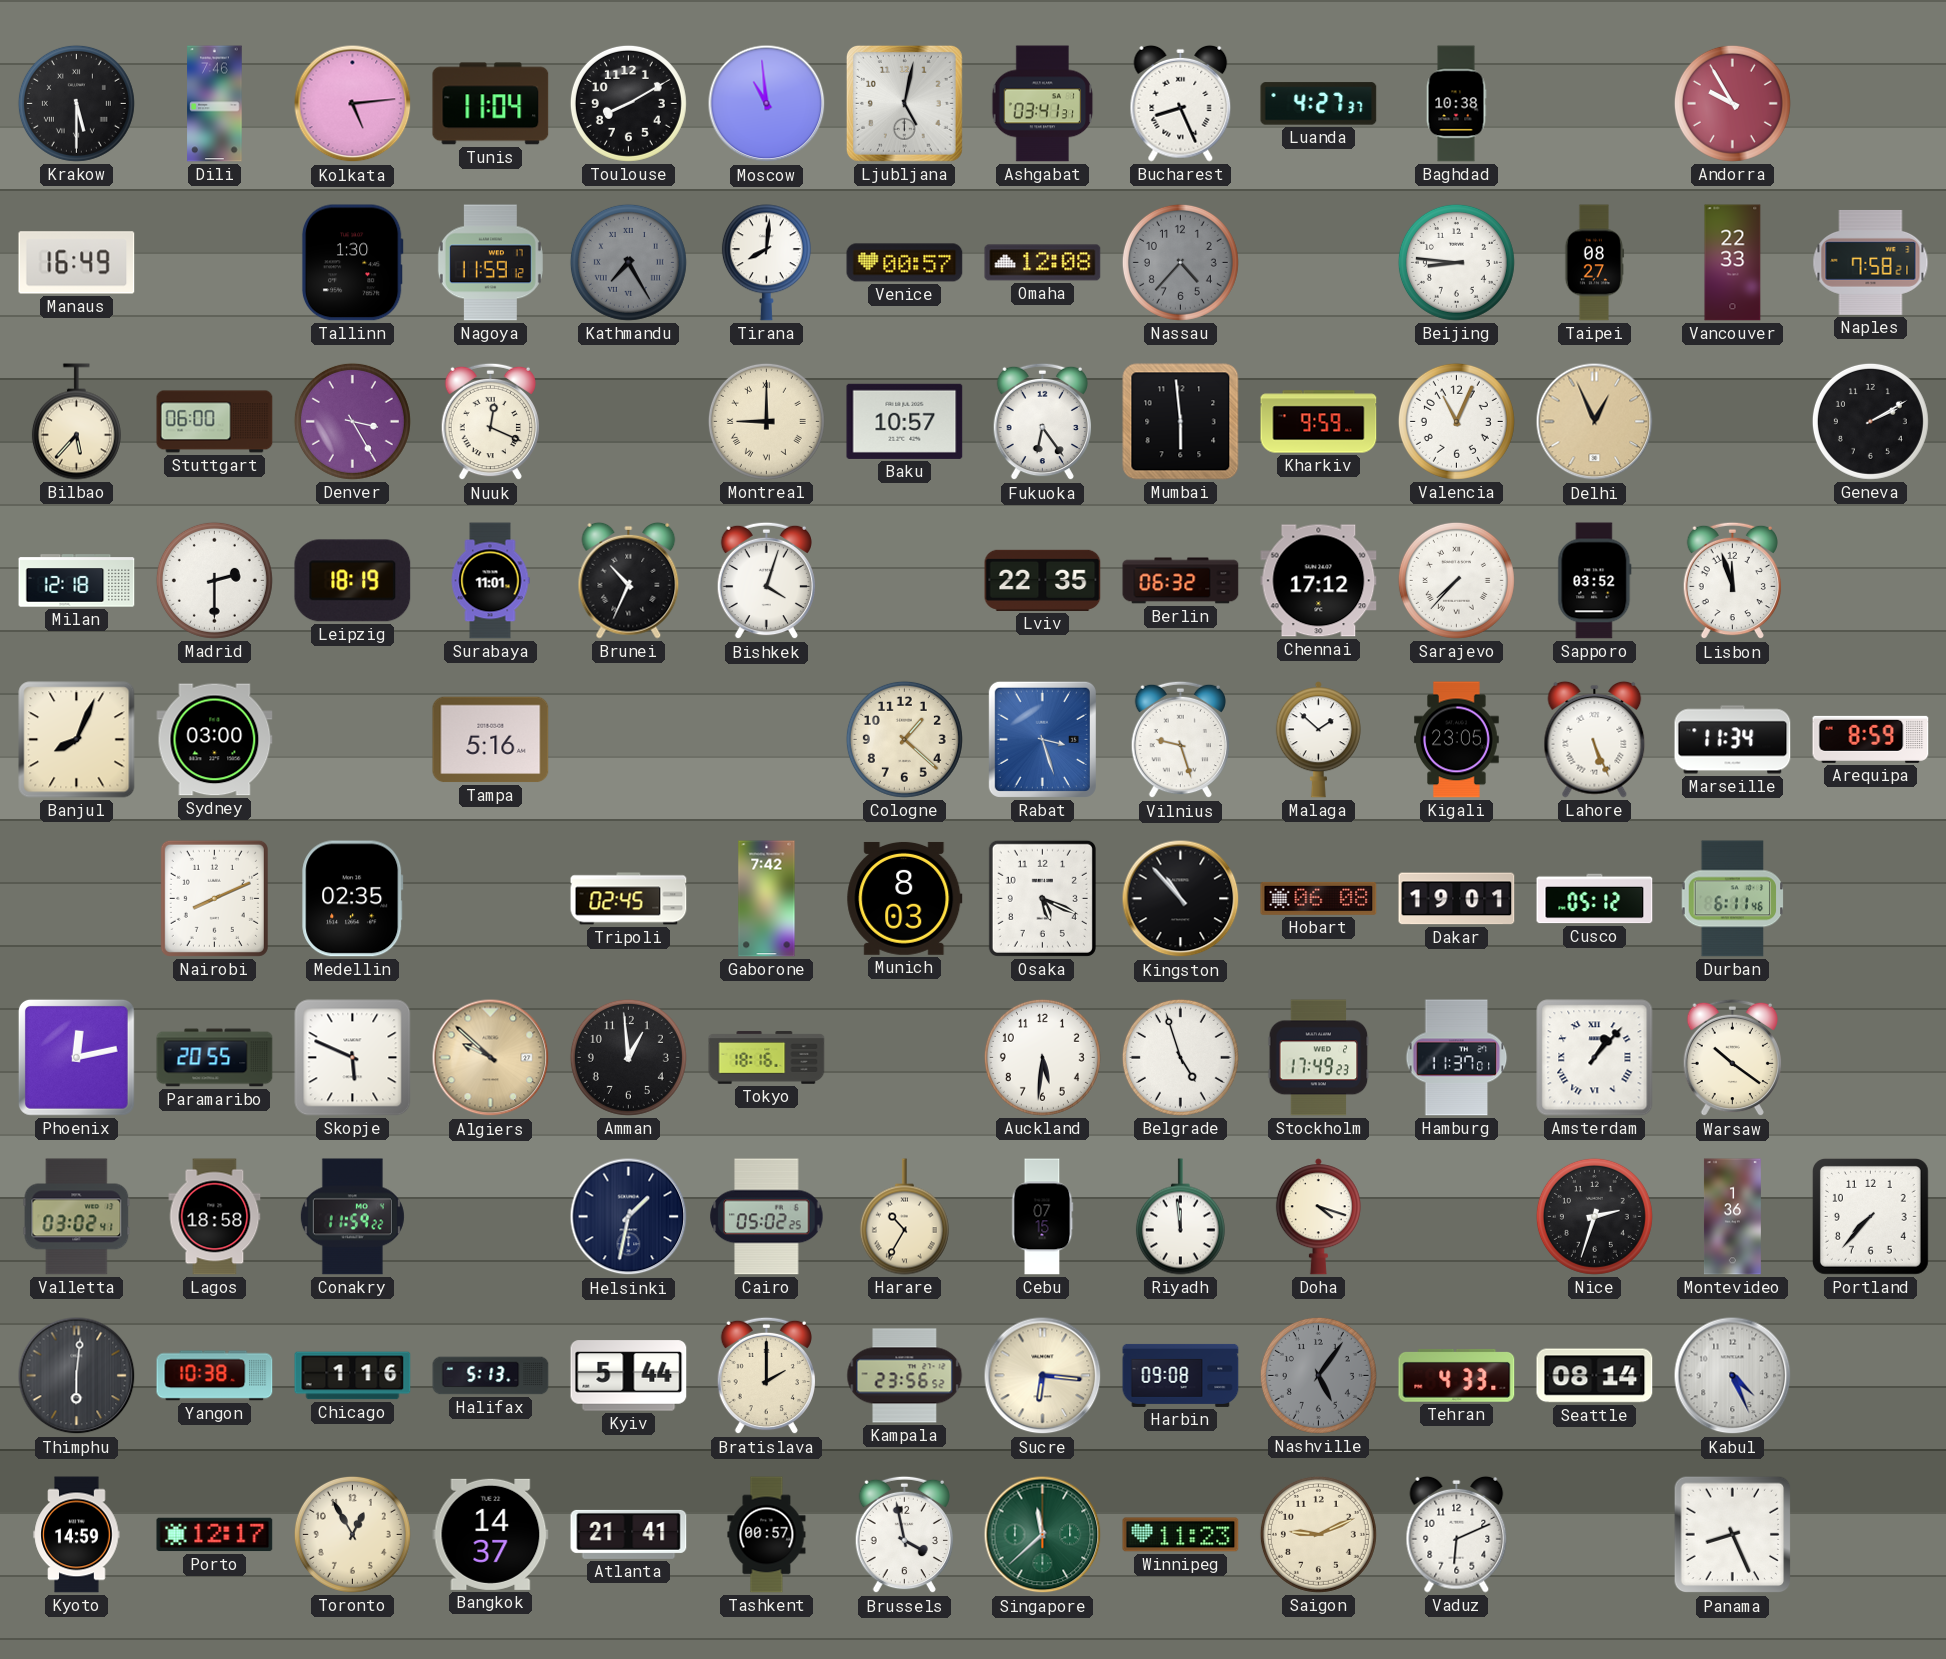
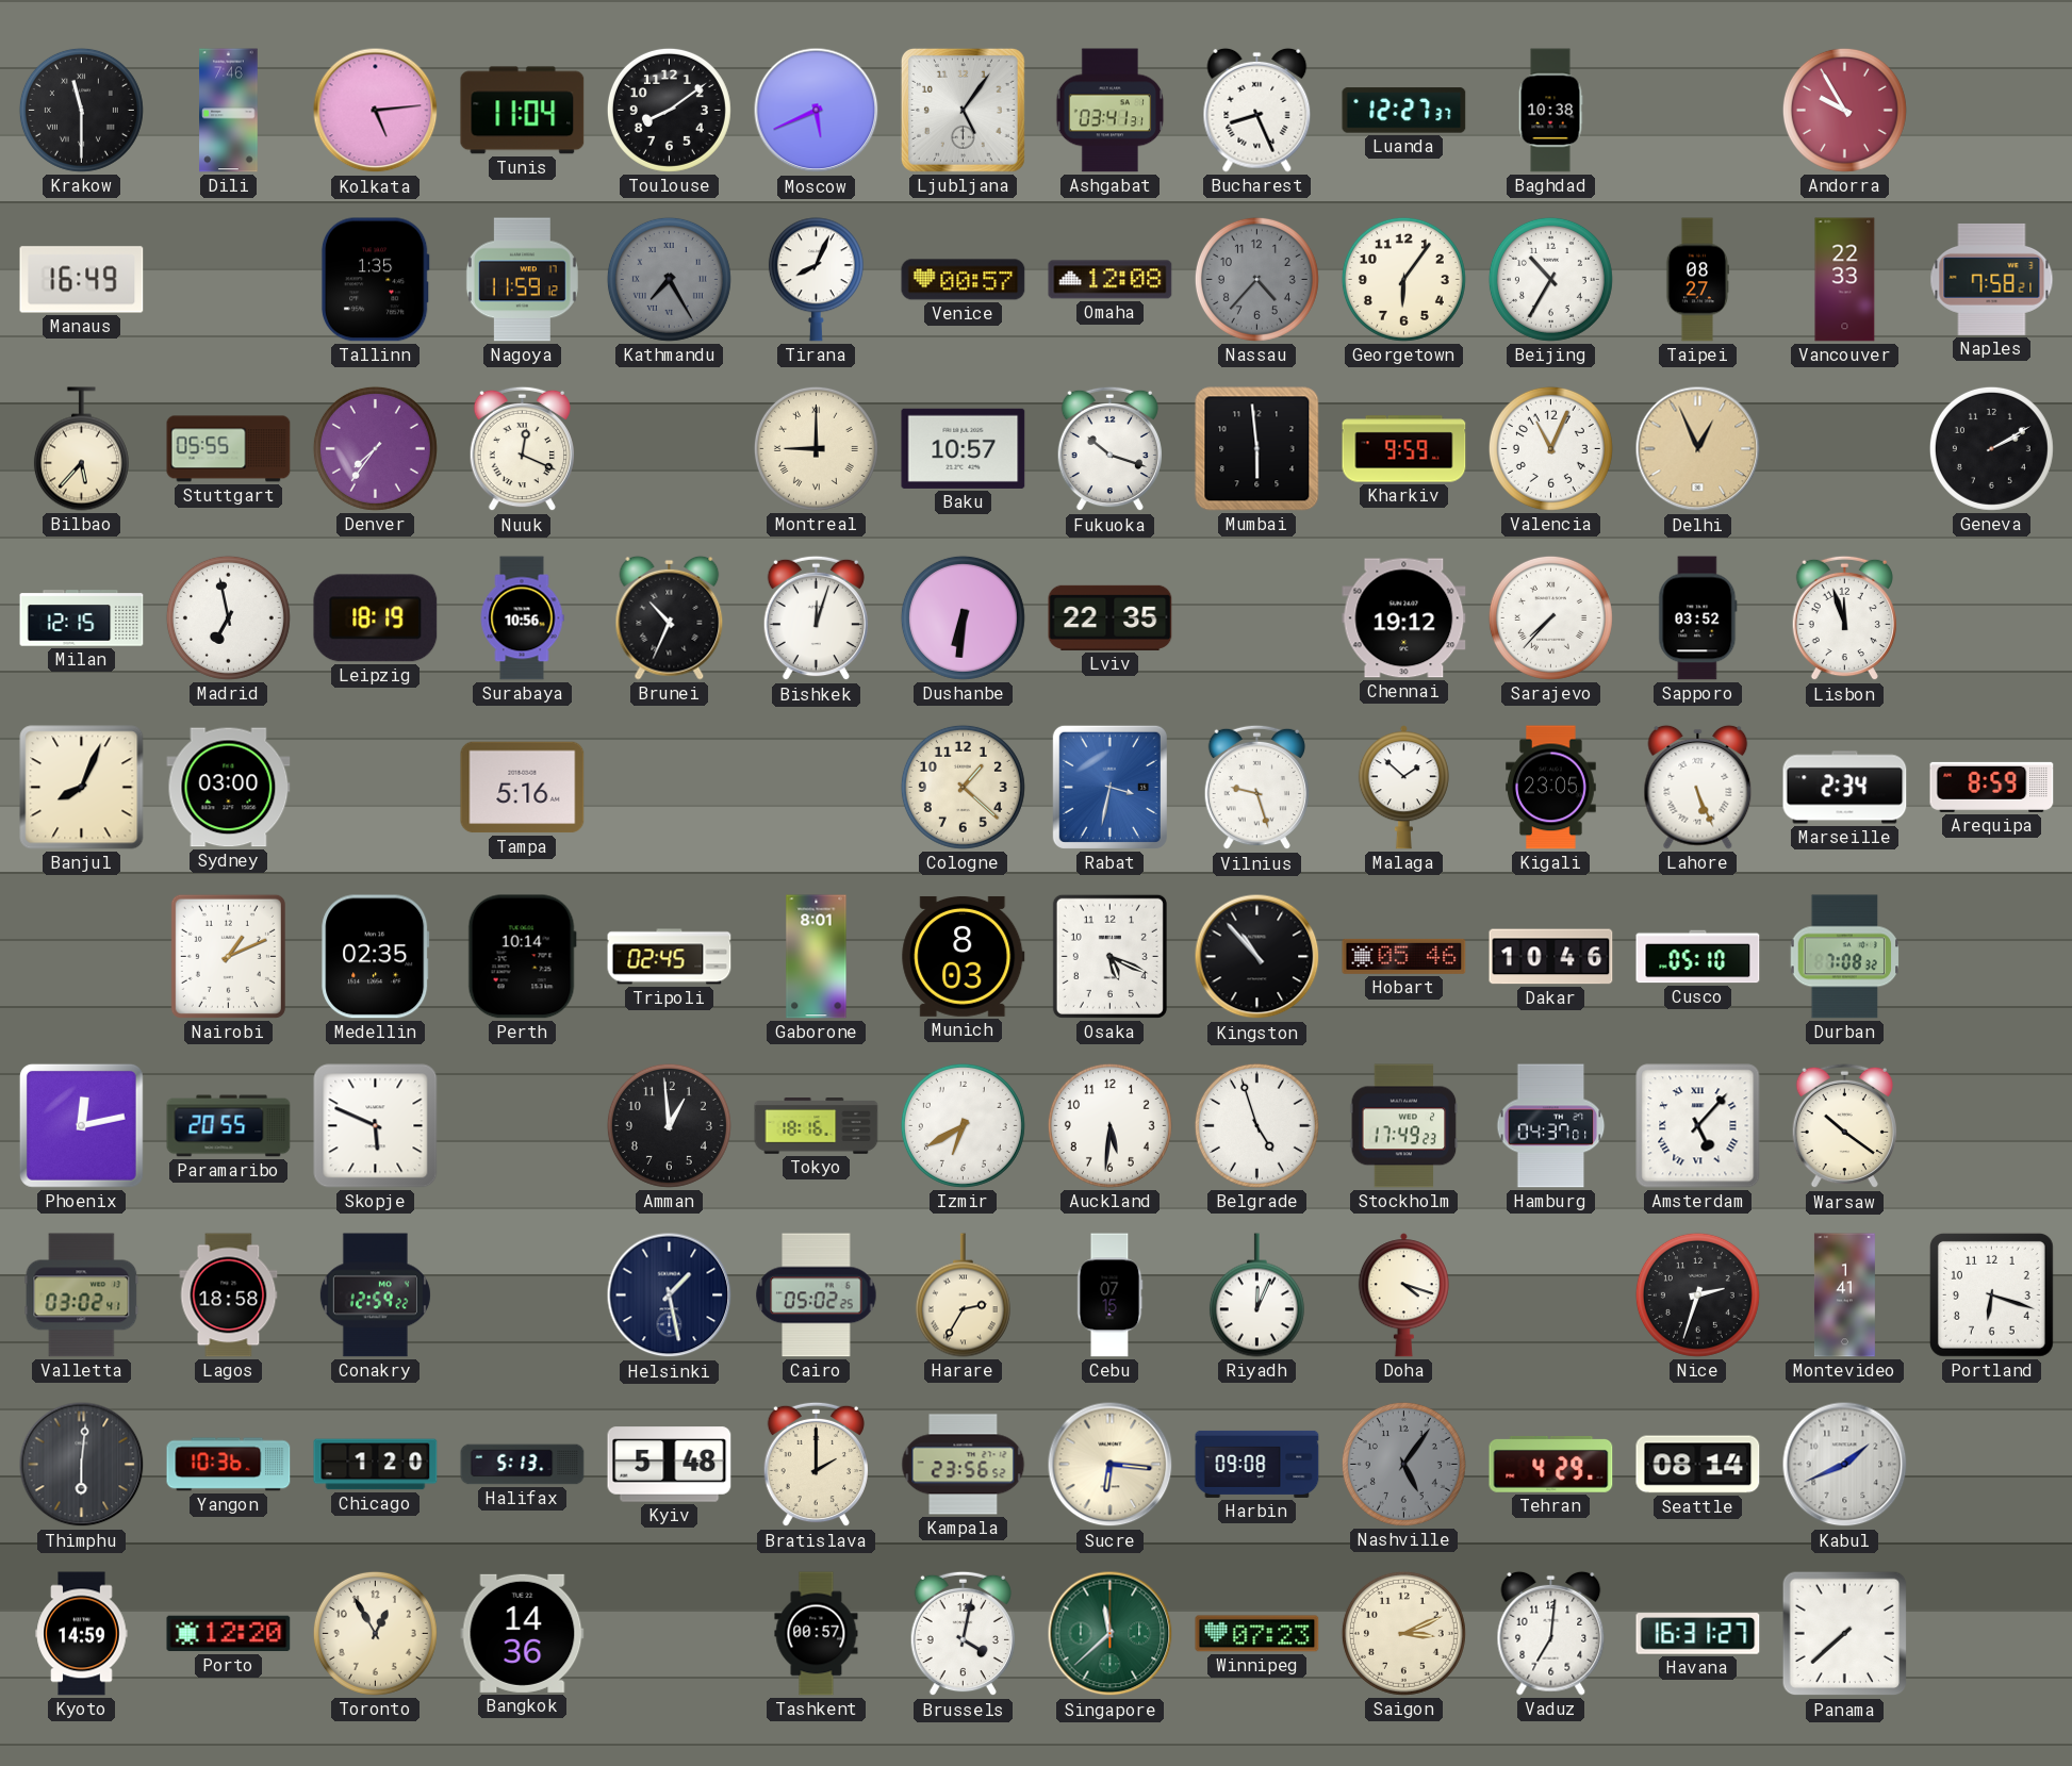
Krakow: 5:30 -> 11:30
Toulouse: 8:10 -> 8:09
Moscow: 10:59 -> 5:41
Ljubljana: 5:02 -> 5:06
Luanda: 4:27 -> 12:27
Tallinn: 1:30 -> 1:35
Tirana: 8:01 -> 8:04
Georgetown: none -> 6:06
Beijing: 8:46 -> 10:35
Stuttgart: 06:00 -> 05:55
Denver: 3:25 -> 7:36
Fukuoka: 6:24 -> 10:18
Milan: 12:18 -> 12:15
Madrid: 2:30 -> 6:58
Surabaya: 11:01 -> 10:56
Bishkek: 4:03 -> 12:03
Dushanbe: none -> 6:31
Berlin: 06:32 -> none
Chennai: 17:12 -> 19:12
Rabat: 3:27 -> 3:32
Marseille: 11:34 -> 2:34
Nairobi: 8:11 -> 1:11
Perth: none -> 10:14
Gaborone: 7:42 -> 8:01
Hobart: 06:08 -> 05:46
Dakar: 19:01 -> 10:46
Cusco: 05:12 -> 05:10
Durban: 6:11 -> 7:08
Algiers: 9:52 -> none
Izmir: none -> 6:40
Hamburg: 11:37 -> 04:37
Amsterdam: 1:07 -> 5:07
Conakry: 11:59 -> 12:59
Helsinki: 1:32 -> 1:28
Harare: 10:35 -> 2:35
Riyadh: 11:59 -> 12:04
Montevideo: 1:36 -> 1:41
Portland: 7:37 -> 6:18
Yangon: 10:38 -> 10:36
Chicago: 1:16 -> 1:20
Kyiv: 5:44 -> 5:48
Tehran: 4:33 -> 4:29
Kabul: 4:26 -> 1:41
Porto: 12:17 -> 12:20
Bangkok: 14:37 -> 14:36
Atlanta: 21:41 -> none
Brussels: 3:58 -> 4:02
Winnipeg: 11:23 -> 07:23
Saigon: 9:11 -> 3:11
Vaduz: 6:11 -> 7:01
Havana: none -> 16:31
Panama: 8:26 -> 7:38
